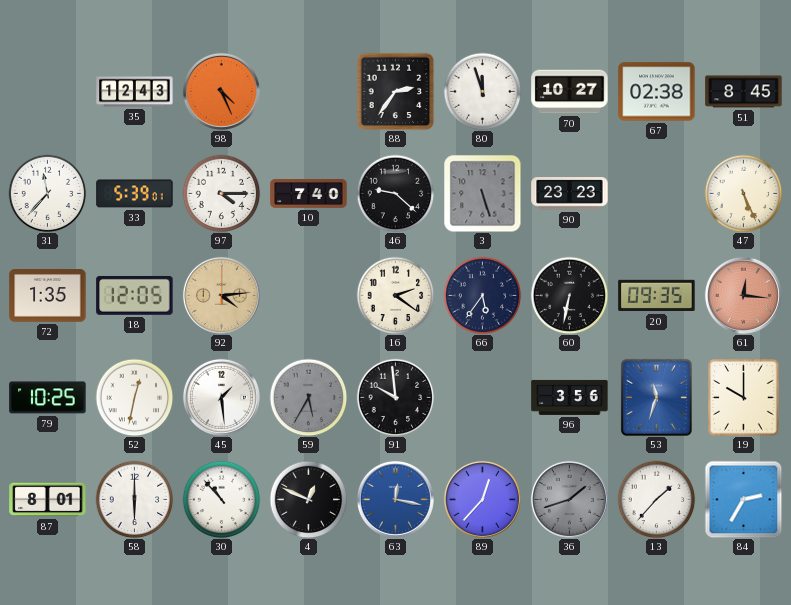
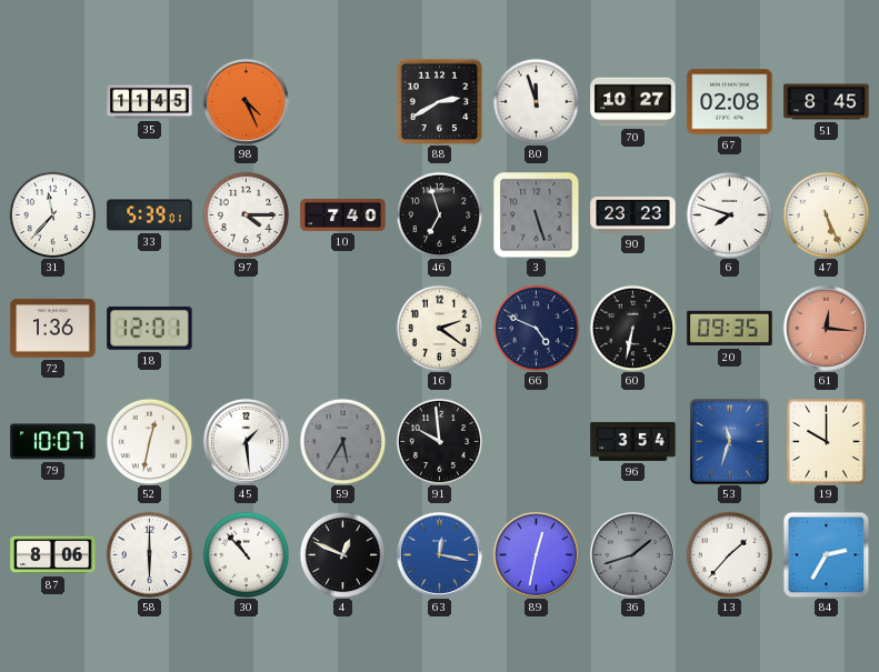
35: 12:43 -> 11:45
88: 2:36 -> 2:40
67: 02:38 -> 02:08
46: 9:22 -> 6:57
6: none -> 7:48
72: 1:35 -> 1:36
18: 12:05 -> 12:01
92: 4:14 -> none
66: 5:36 -> 4:49
79: 10:25 -> 10:07
96: 3:56 -> 3:54
87: 8:01 -> 8:06
89: 12:37 -> 12:32
